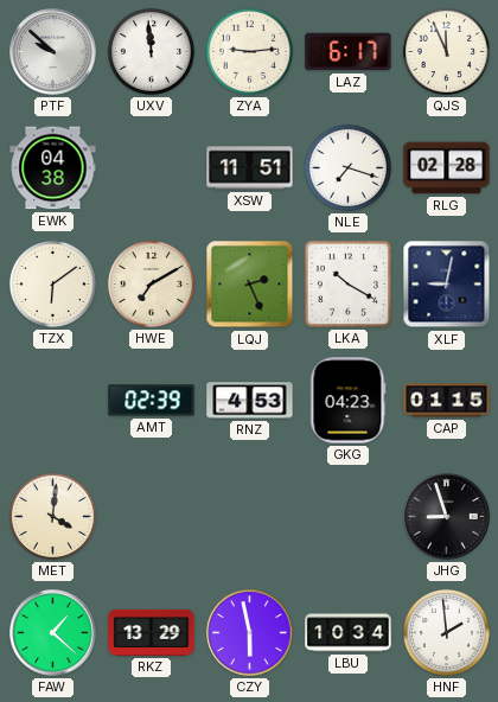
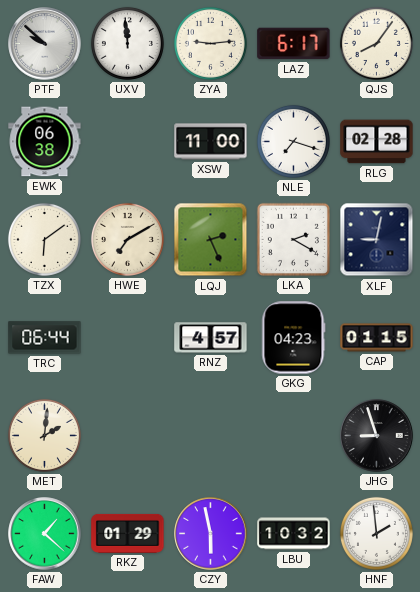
QJS: 11:56 -> 8:06
EWK: 04:38 -> 06:38
XSW: 11:51 -> 11:00
LKA: 10:20 -> 2:20
TRC: none -> 06:44
AMT: 02:39 -> none
RNZ: 4:53 -> 4:57
MET: 4:01 -> 2:01
RKZ: 13:29 -> 01:29
LBU: 10:34 -> 10:32
